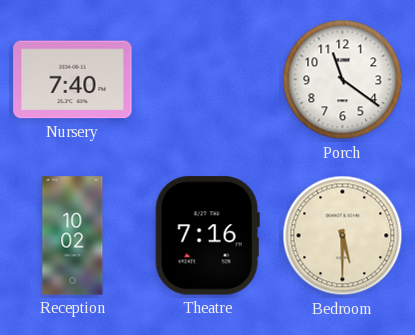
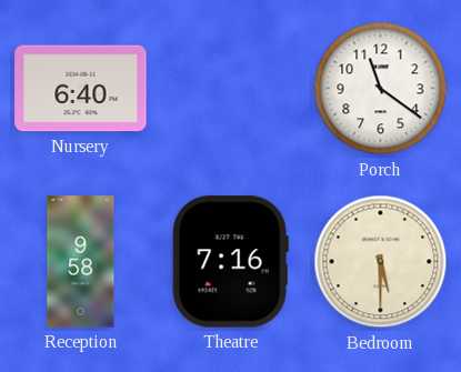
Nursery: 7:40 -> 6:40
Reception: 10:02 -> 9:58
